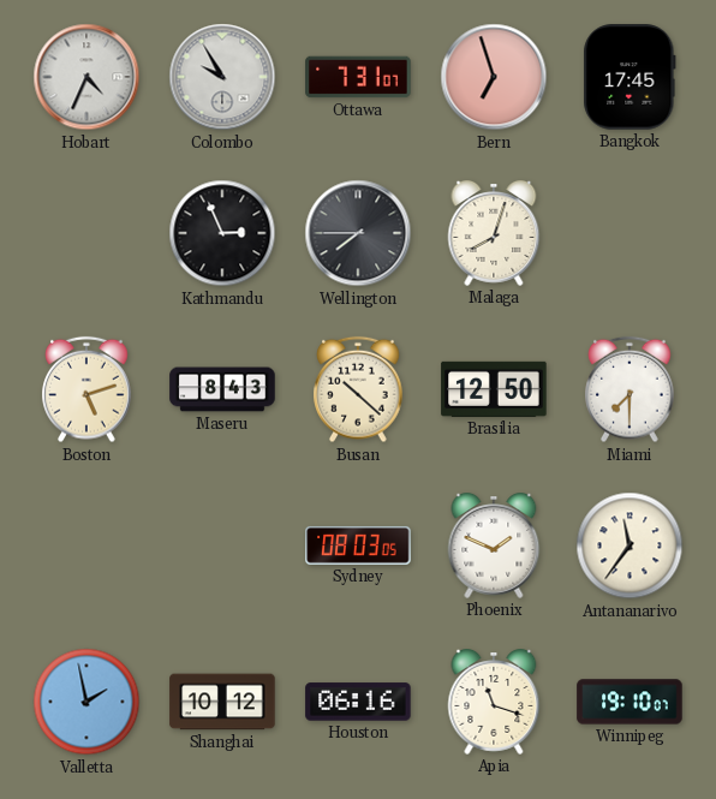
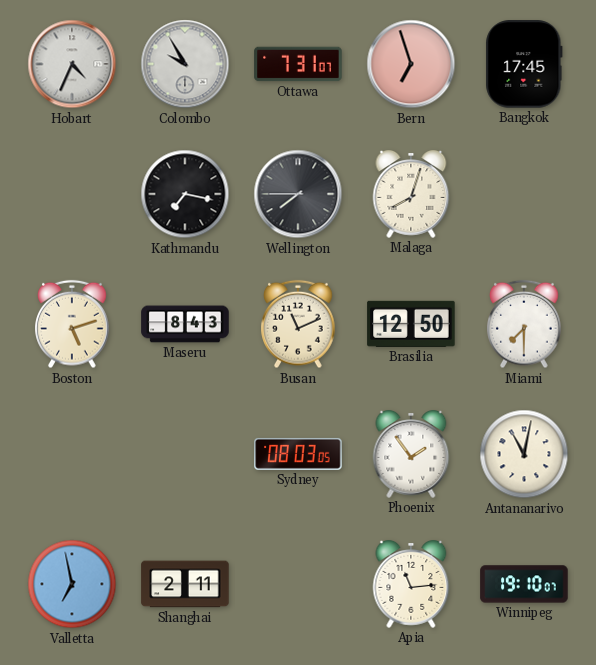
Kathmandu: 2:56 -> 7:17
Busan: 10:22 -> 11:11
Phoenix: 1:49 -> 1:54
Antananarivo: 11:36 -> 11:02
Valletta: 1:58 -> 6:58
Shanghai: 10:12 -> 2:11
Houston: 06:16 -> none
Apia: 11:18 -> 11:14
